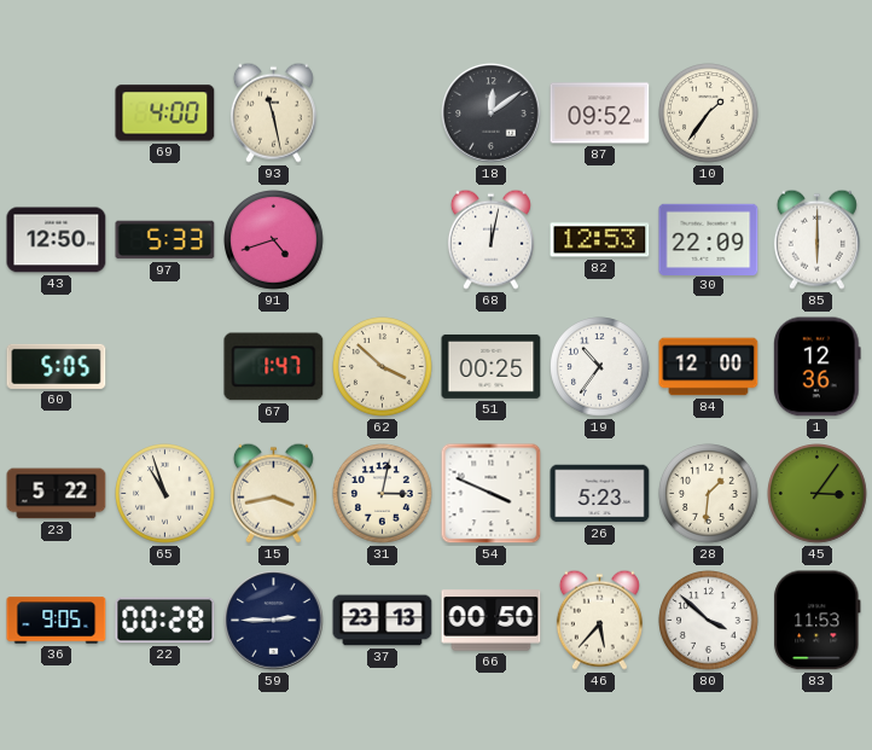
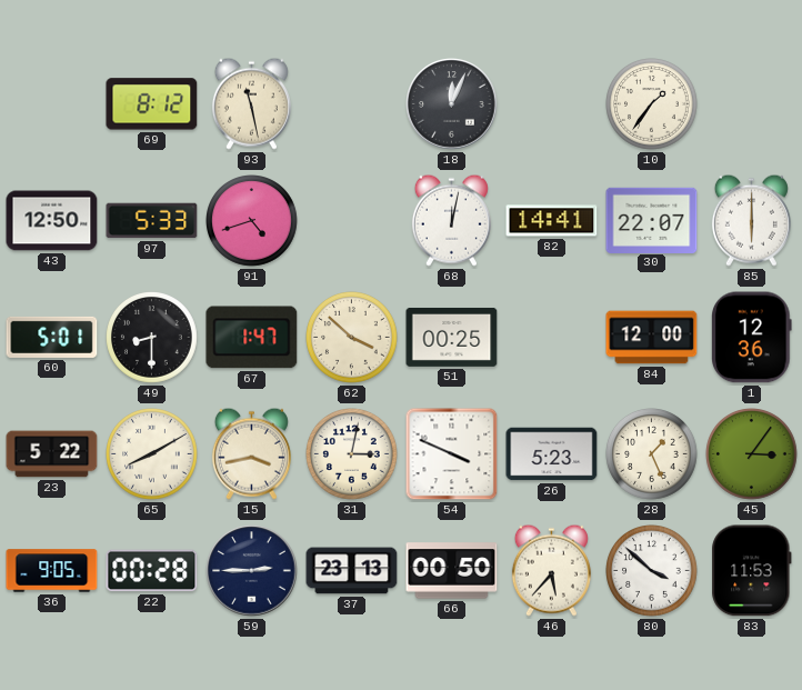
69: 4:00 -> 8:12
18: 12:09 -> 12:04
87: 09:52 -> none
82: 12:53 -> 14:41
30: 22:09 -> 22:07
60: 5:05 -> 5:01
49: none -> 8:30
19: 10:36 -> none
65: 10:57 -> 8:10
28: 1:31 -> 1:26
